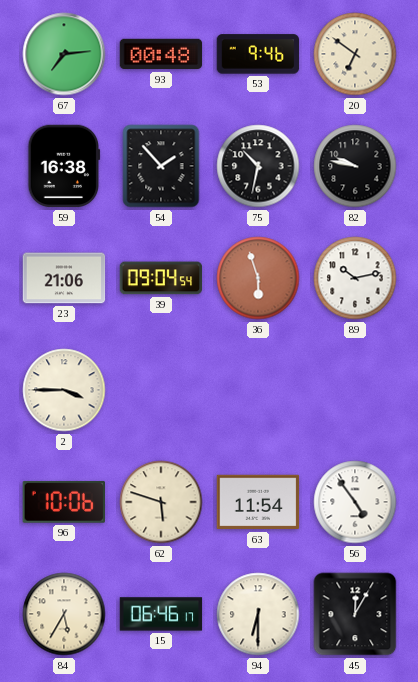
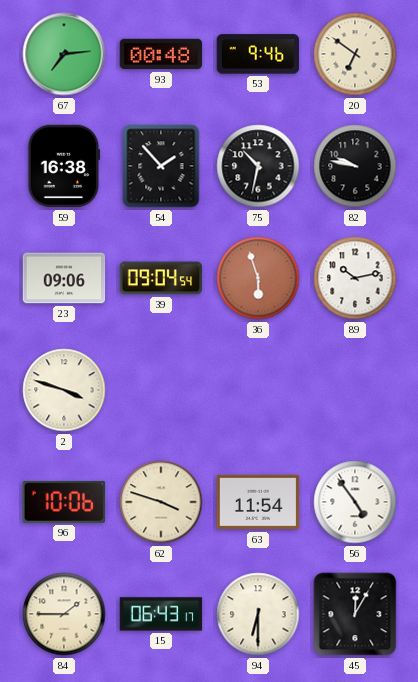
23: 21:06 -> 09:06
2: 3:45 -> 3:48
62: 5:48 -> 3:48
84: 5:35 -> 1:45
15: 06:46 -> 06:43
